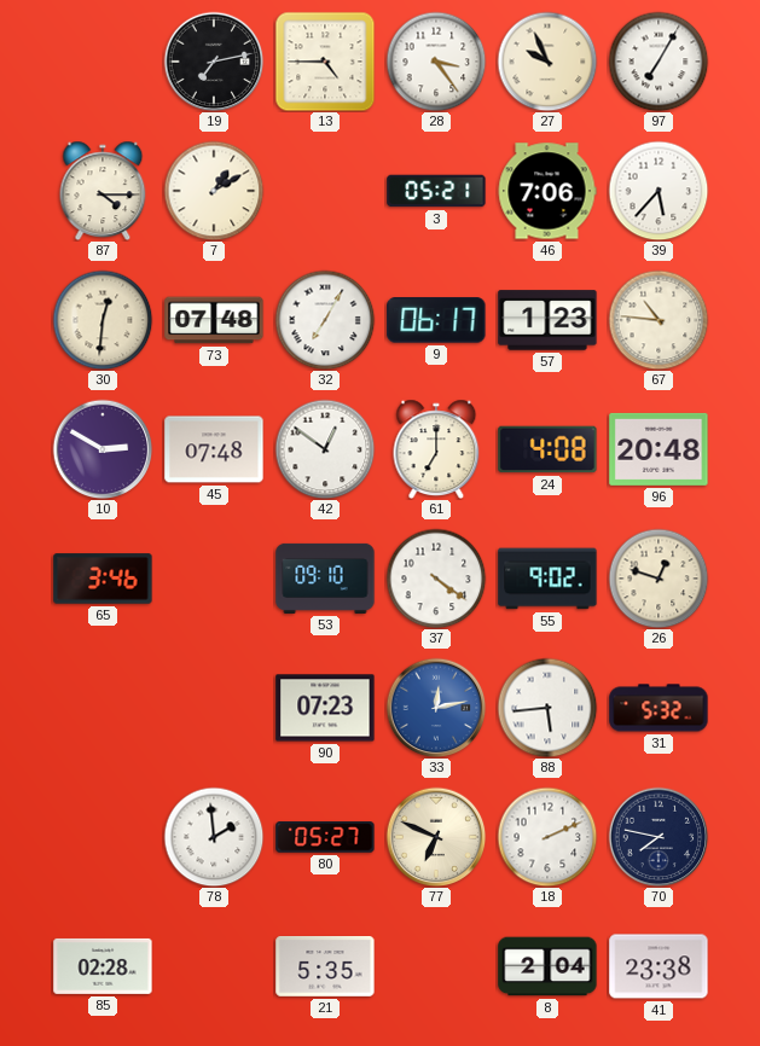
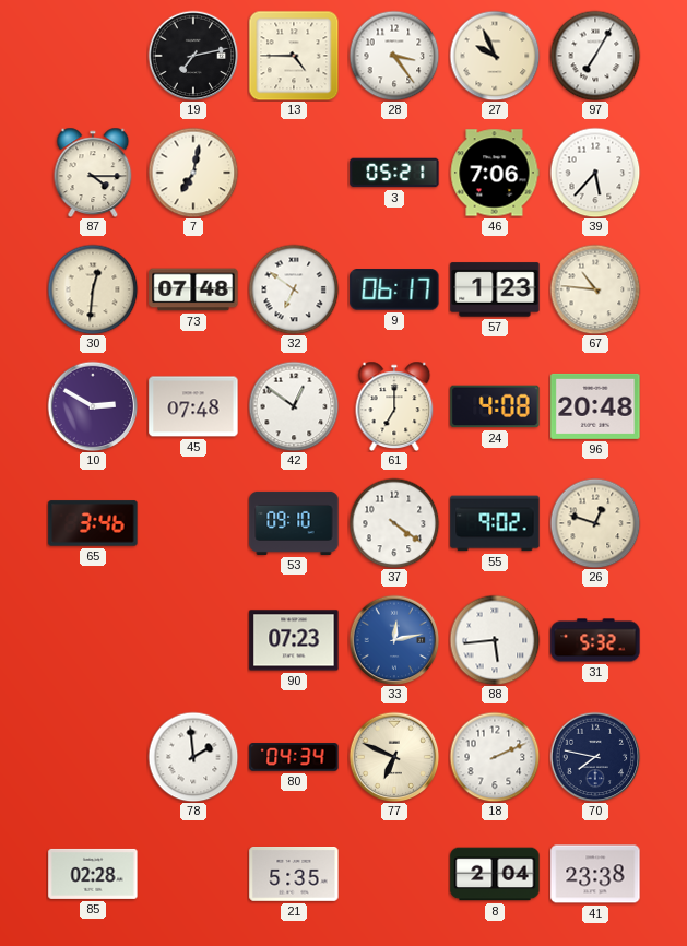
7: 1:10 -> 7:02
32: 7:05 -> 6:51
80: 05:27 -> 04:34
